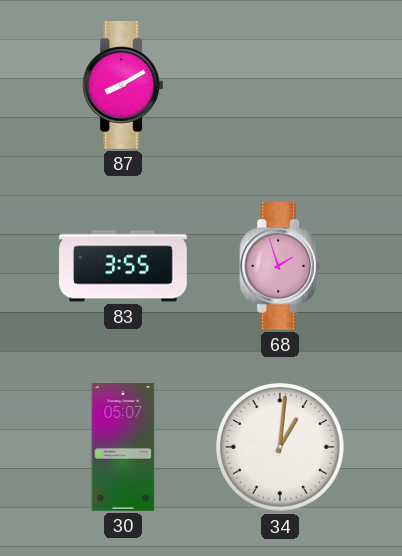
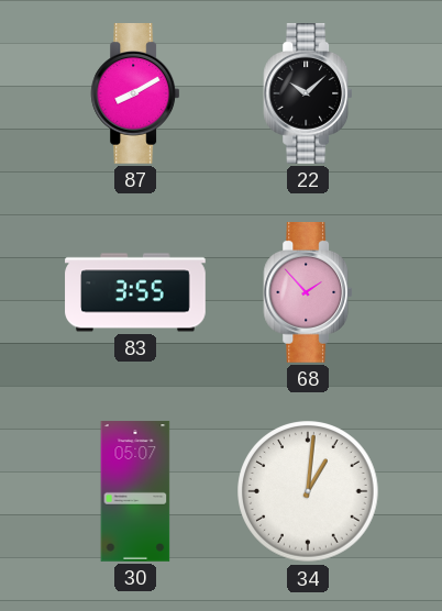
22: none -> 10:08
68: 1:57 -> 1:53
